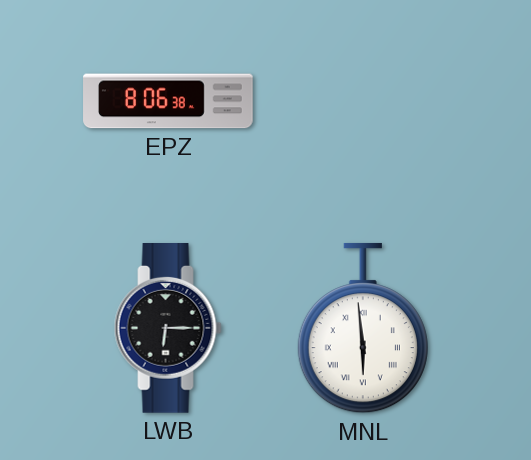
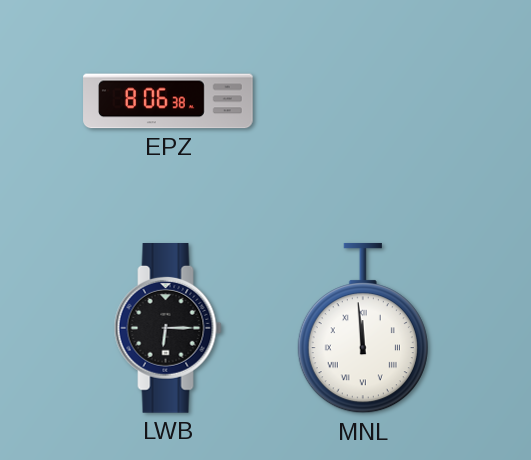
MNL: 5:59 -> 11:59
